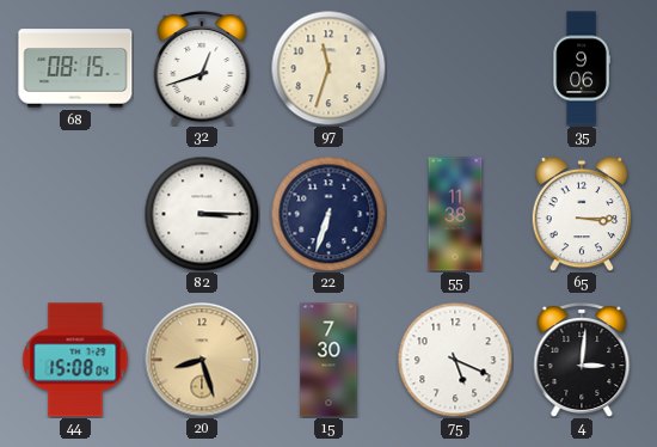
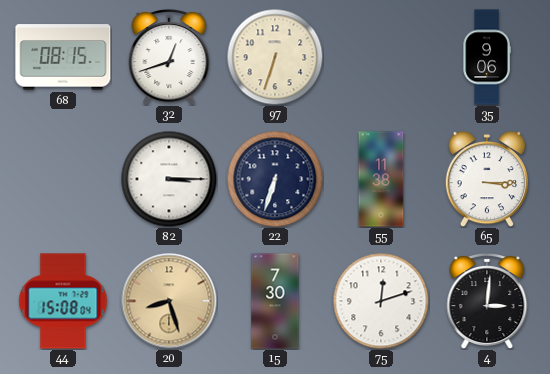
97: 11:33 -> 6:33
75: 5:19 -> 12:12
